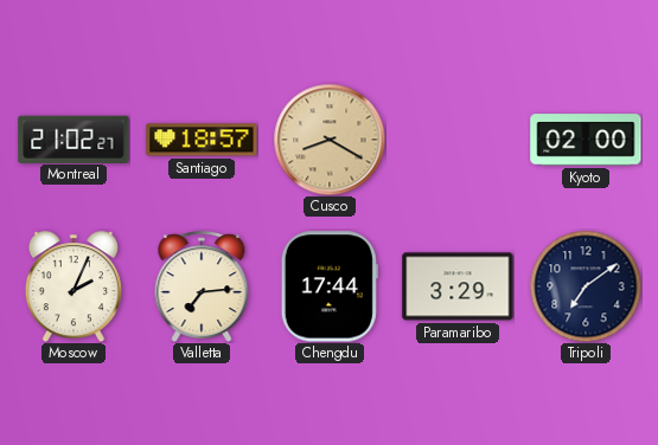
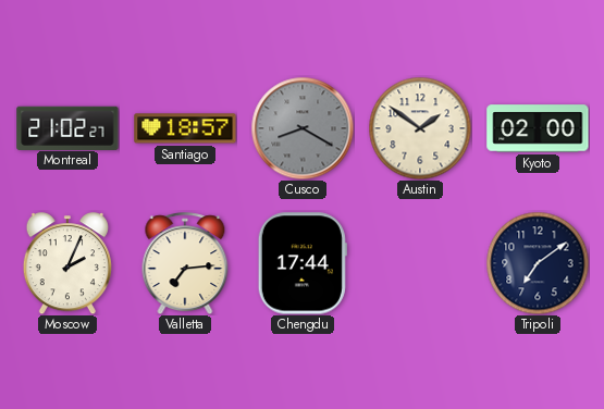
Cusco dial: champagne -> grey
Austin: none -> 1:51
Paramaribo: 3:29 -> none
